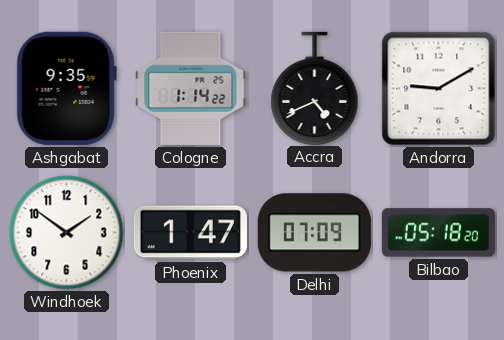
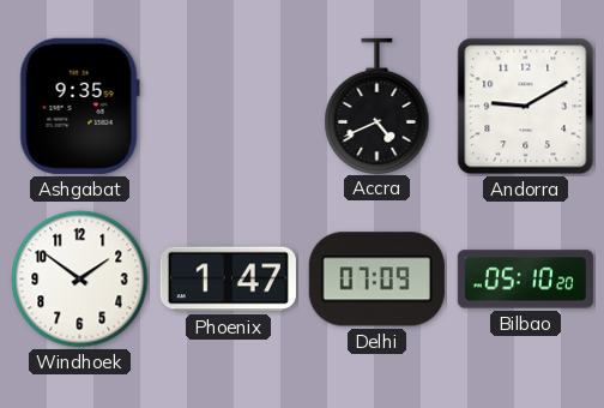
Cologne: 1:14 -> none
Bilbao: 05:18 -> 05:10
